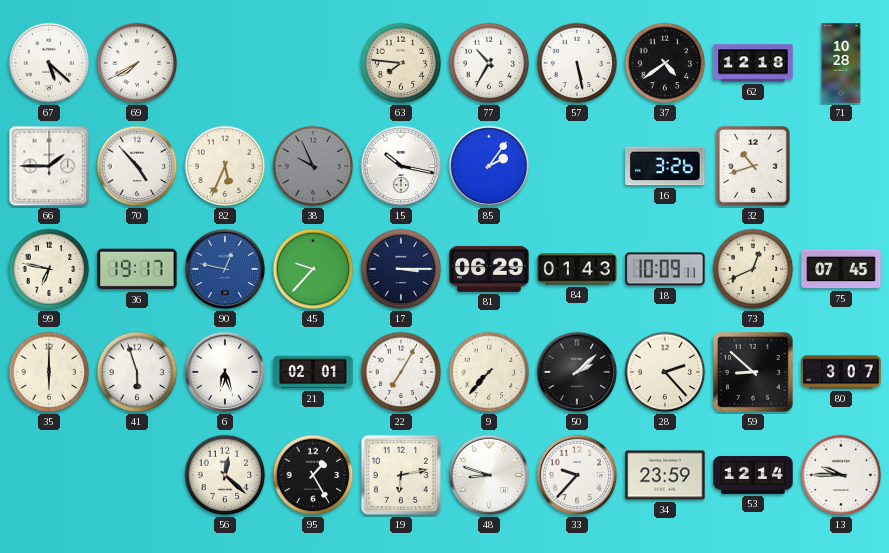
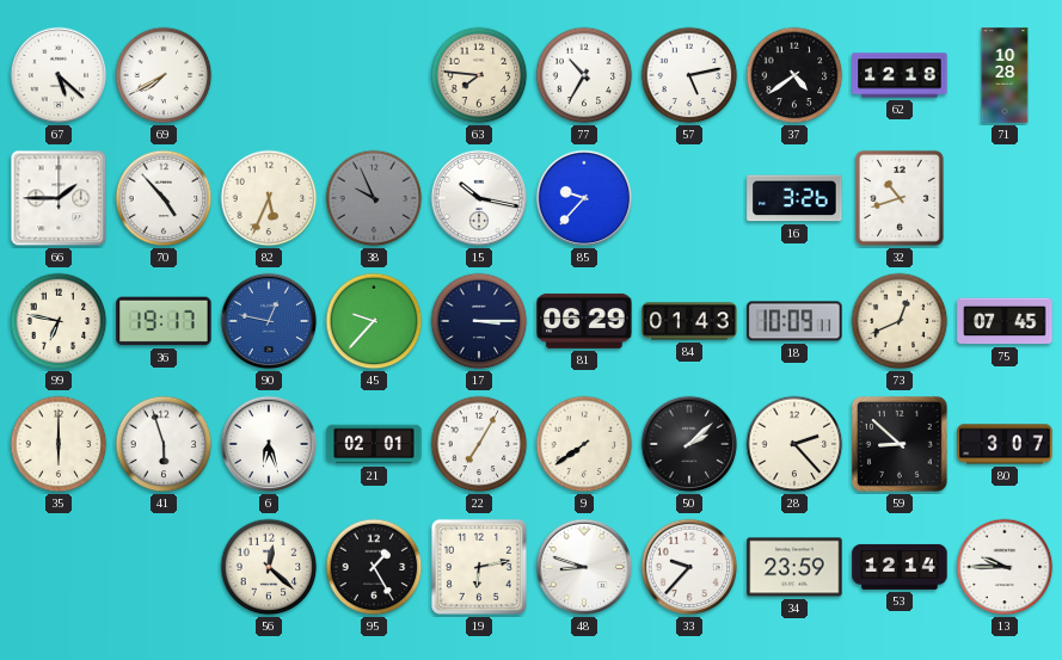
57: 5:28 -> 5:13
85: 2:06 -> 9:37
9: 7:37 -> 7:39
